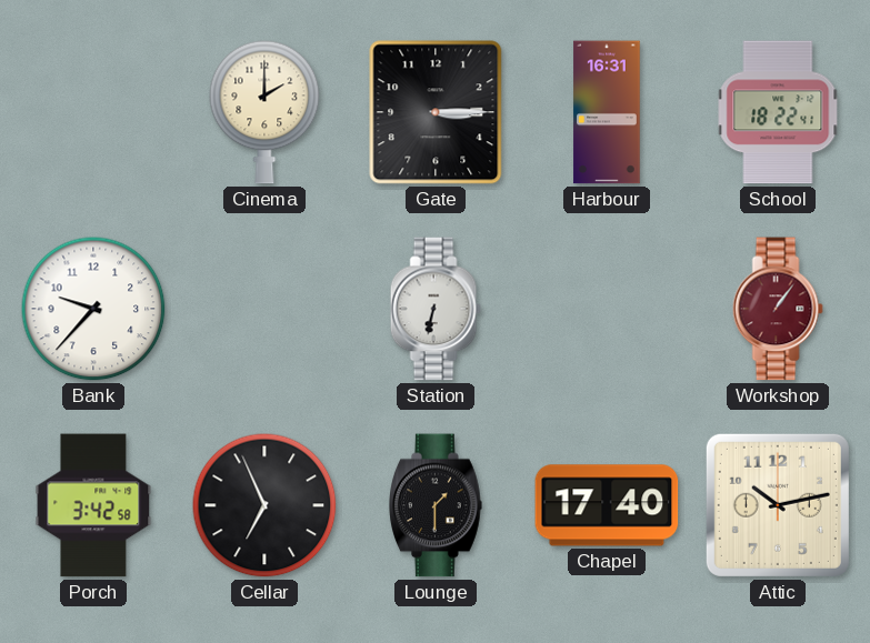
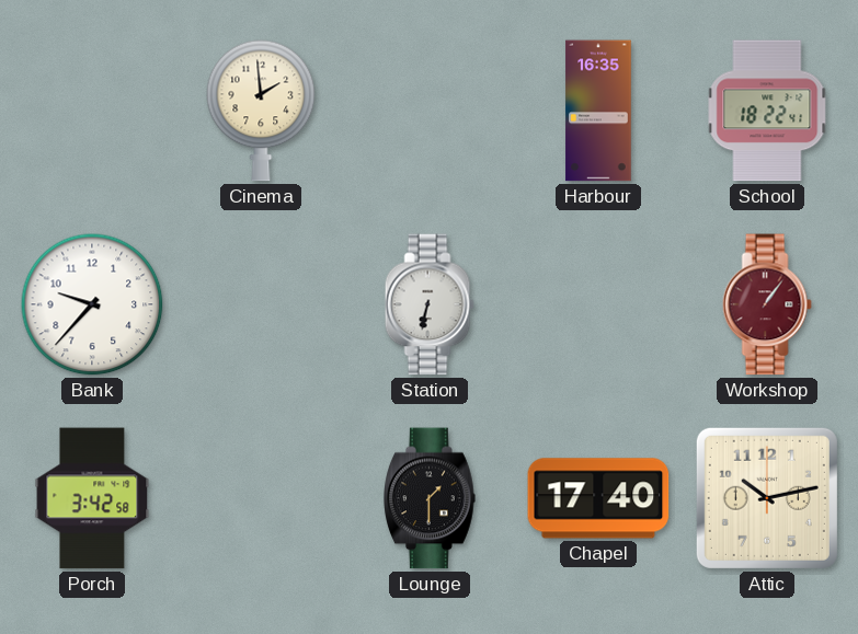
Cinema: 2:00 -> 1:59
Gate: 3:15 -> none
Harbour: 16:31 -> 16:35
Cellar: 6:56 -> none
